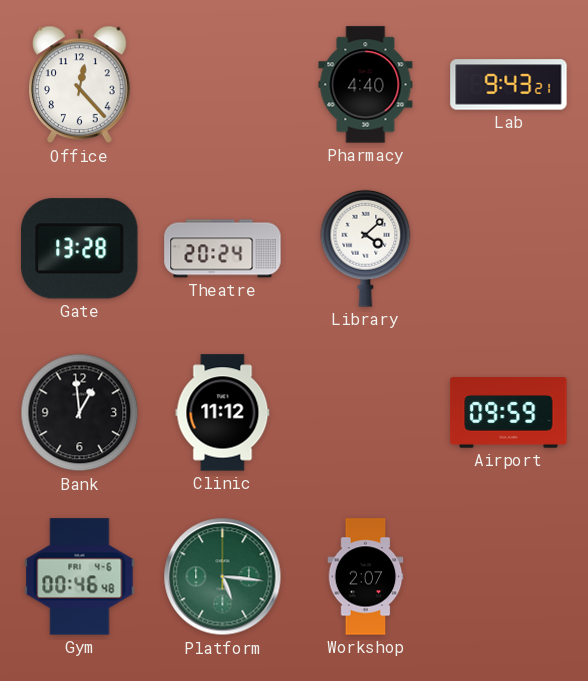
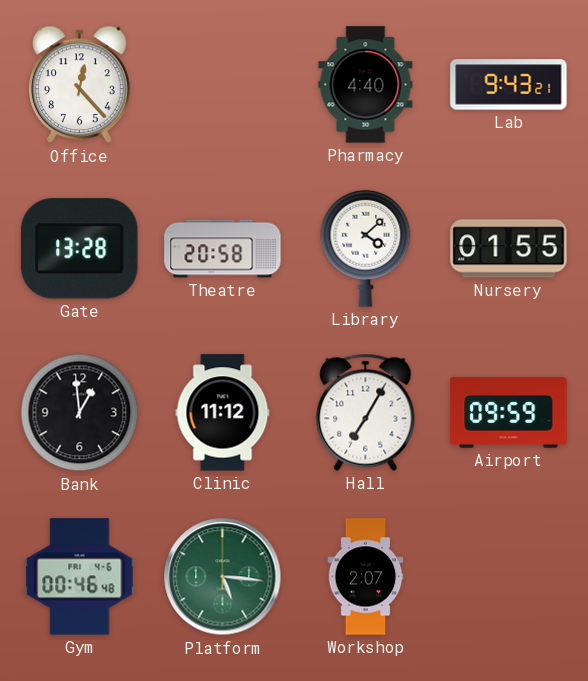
Theatre: 20:24 -> 20:58
Nursery: none -> 01:55
Hall: none -> 7:05
